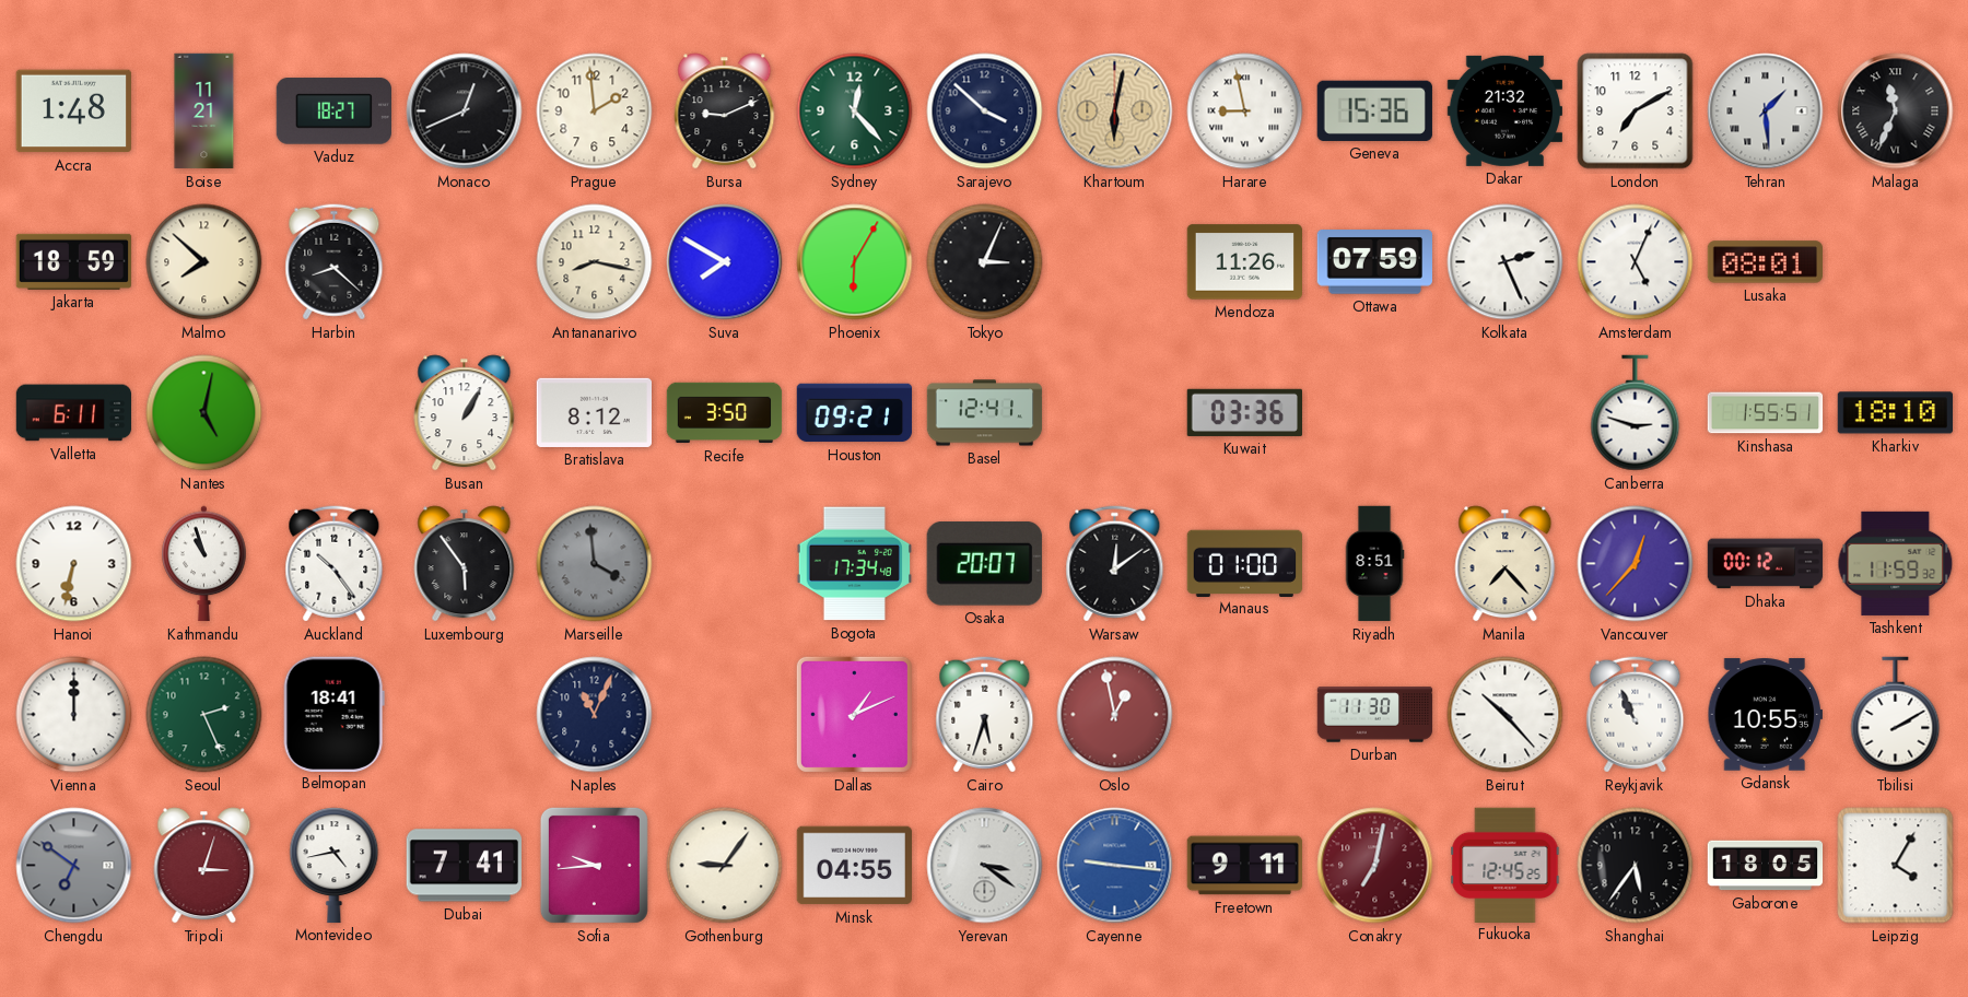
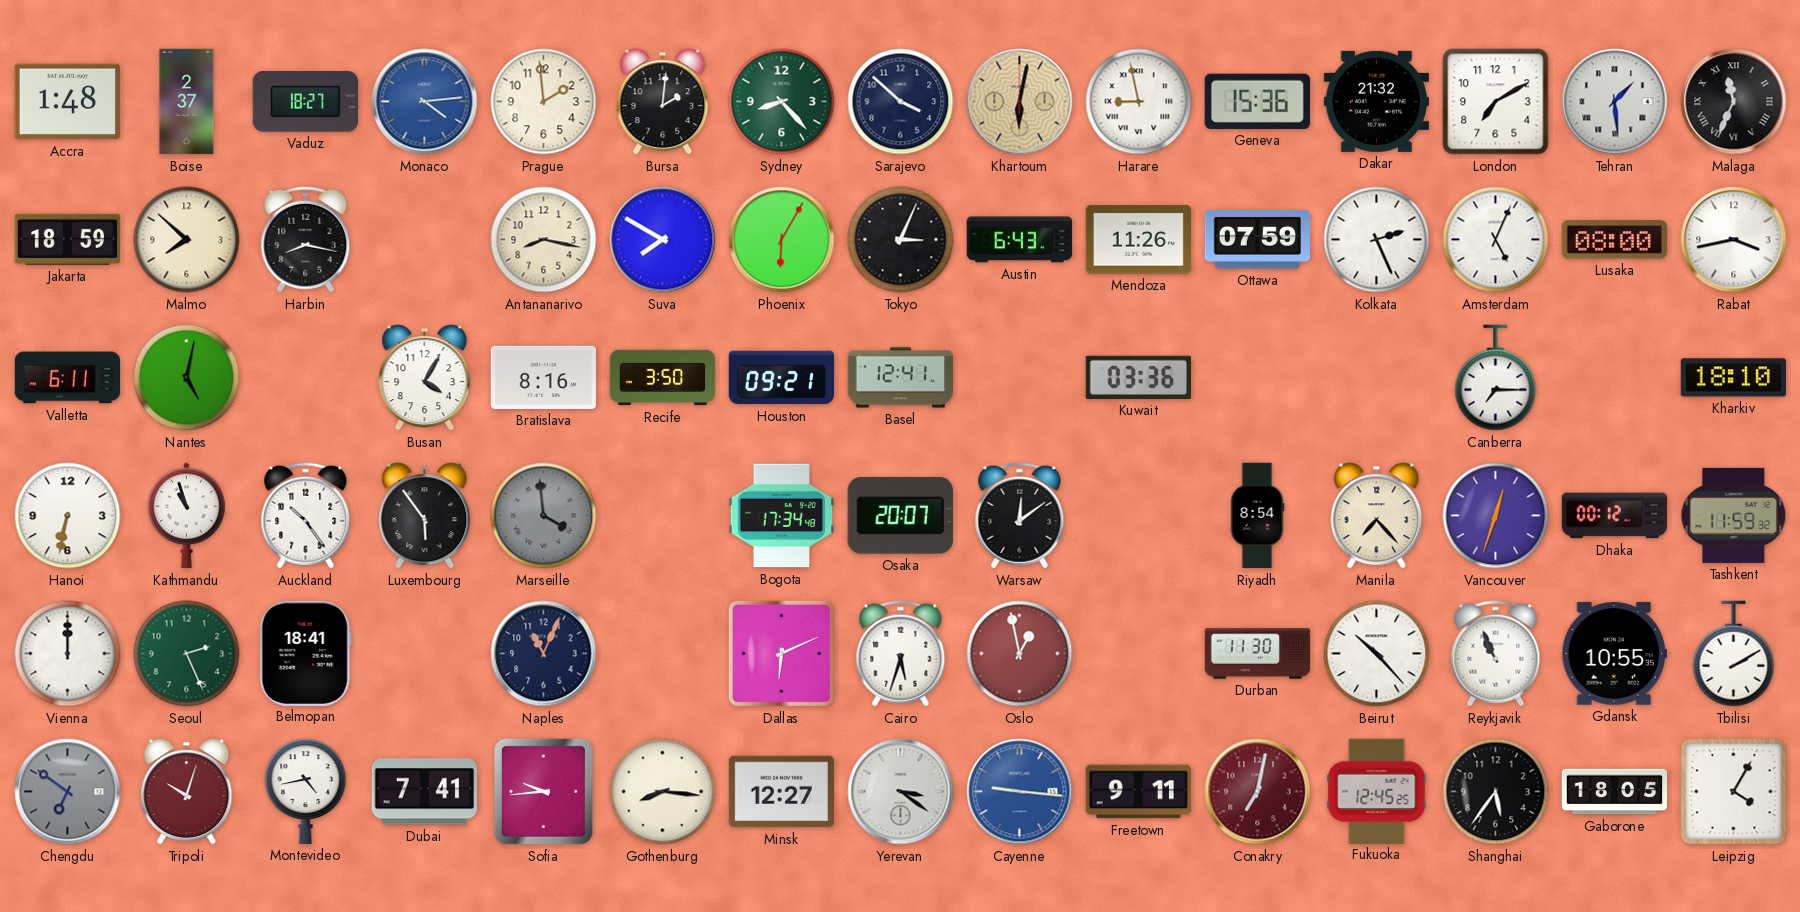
Boise: 11:21 -> 2:37
Monaco: 12:41 -> 4:14
Monaco dial: black -> blue
Bursa: 9:11 -> 2:01
Sydney: 12:23 -> 8:23
Harbin: 8:22 -> 8:17
Austin: none -> 6:43
Lusaka: 08:01 -> 08:00
Rabat: none -> 3:43
Busan: 1:05 -> 4:05
Bratislava: 8:12 -> 8:16
Canberra: 2:48 -> 7:15
Kinshasa: 1:55 -> none
Manaus: 01:00 -> none
Riyadh: 8:51 -> 8:54
Vancouver: 12:37 -> 12:33
Dallas: 1:11 -> 6:11
Tripoli: 3:03 -> 10:03
Gothenburg: 9:06 -> 8:16
Minsk: 04:55 -> 12:27
